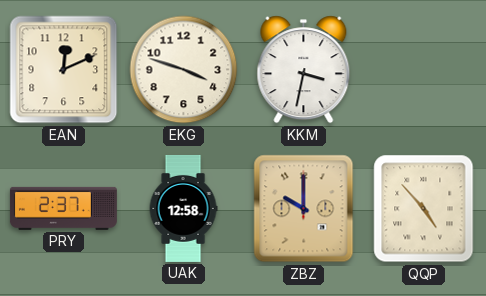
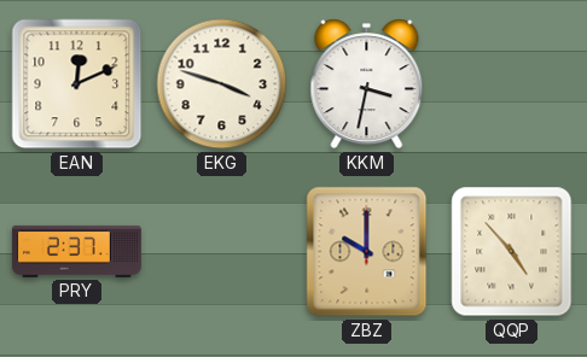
UAK: 12:58 -> none
